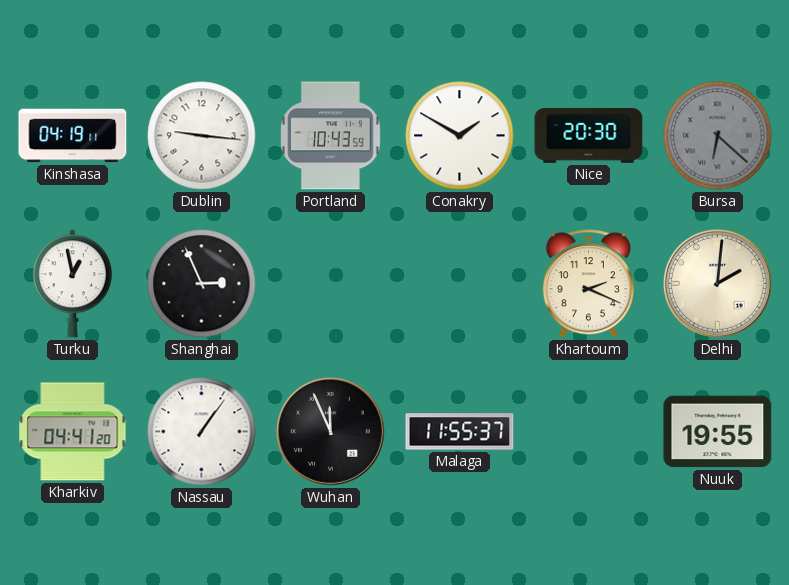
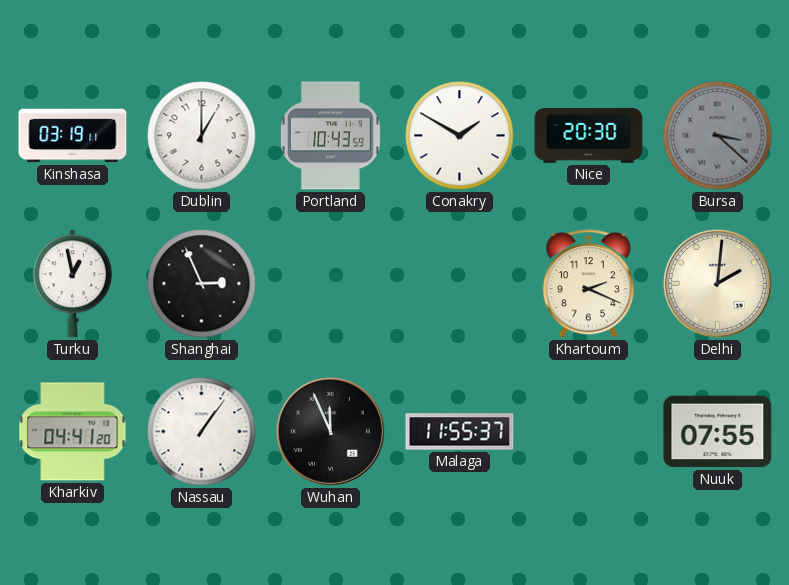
Kinshasa: 04:19 -> 03:19
Dublin: 9:16 -> 1:00
Bursa: 6:22 -> 3:22
Nuuk: 19:55 -> 07:55
